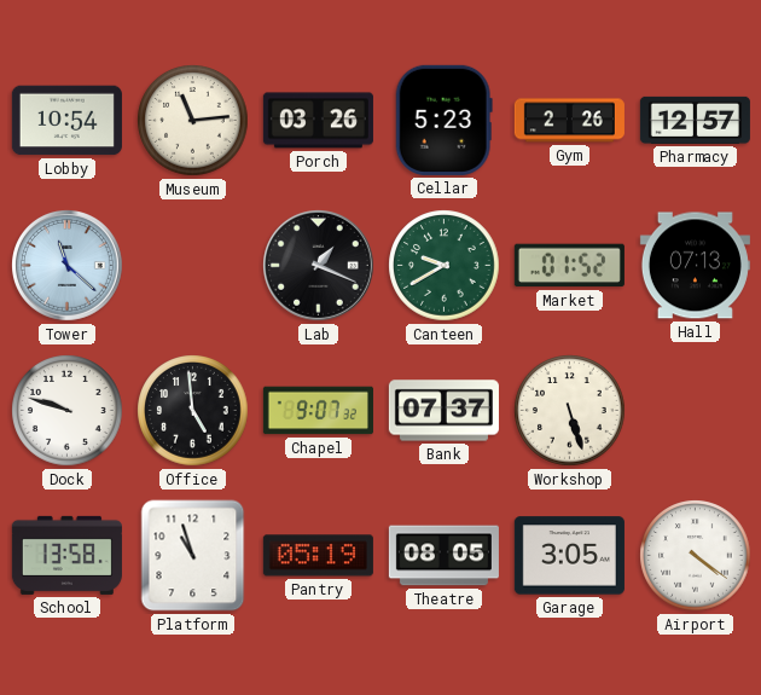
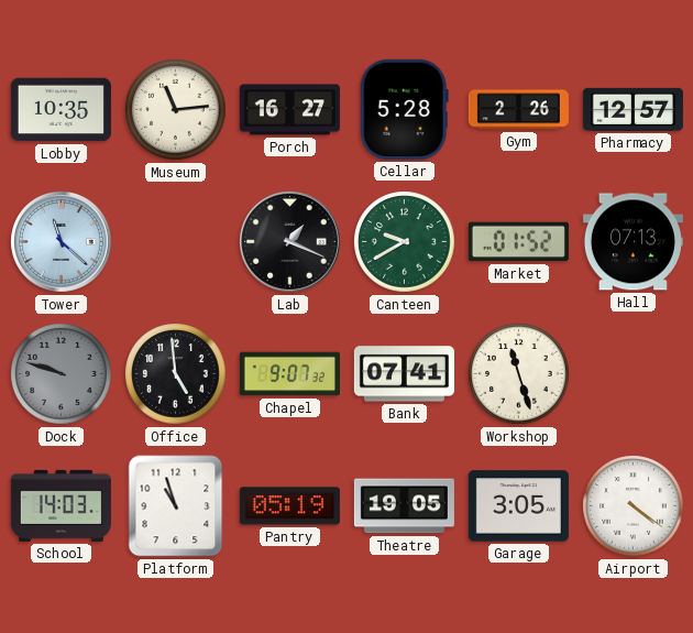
Lobby: 10:54 -> 10:35
Porch: 03:26 -> 16:27
Cellar: 5:23 -> 5:28
Dock dial: white -> grey
Bank: 07:37 -> 07:41
Workshop: 5:27 -> 11:27
School: 13:58 -> 14:03
Theatre: 08:05 -> 19:05
